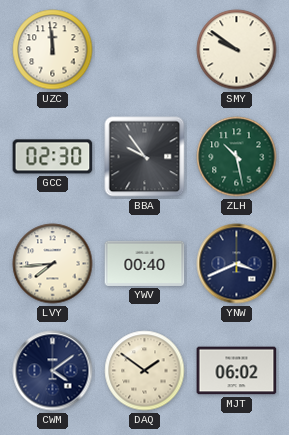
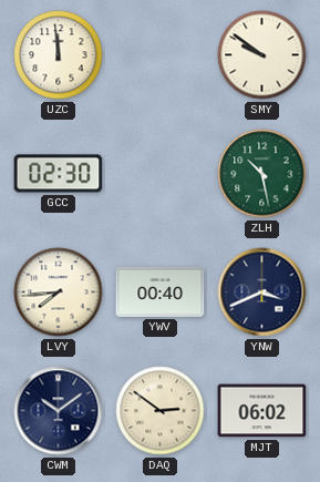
BBA: 9:54 -> none
CWM: 4:09 -> 10:09
DAQ: 1:51 -> 2:51
